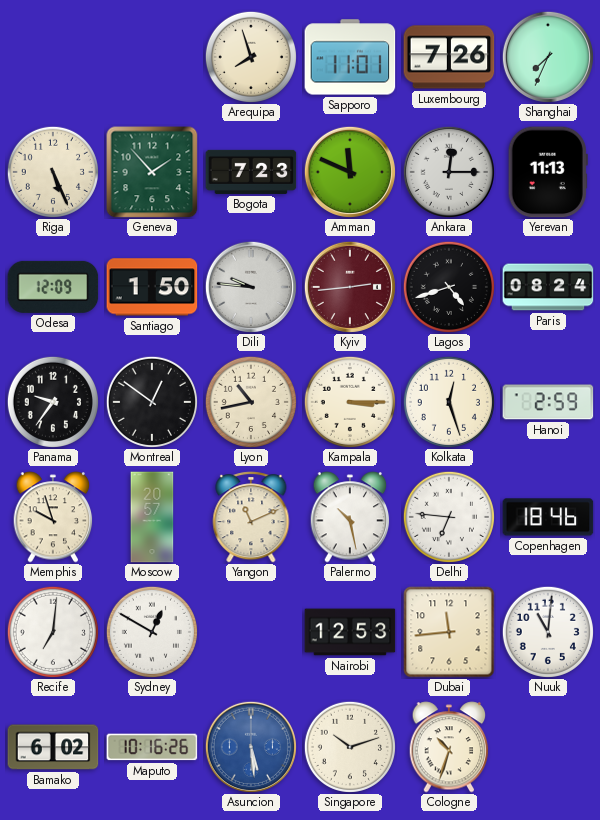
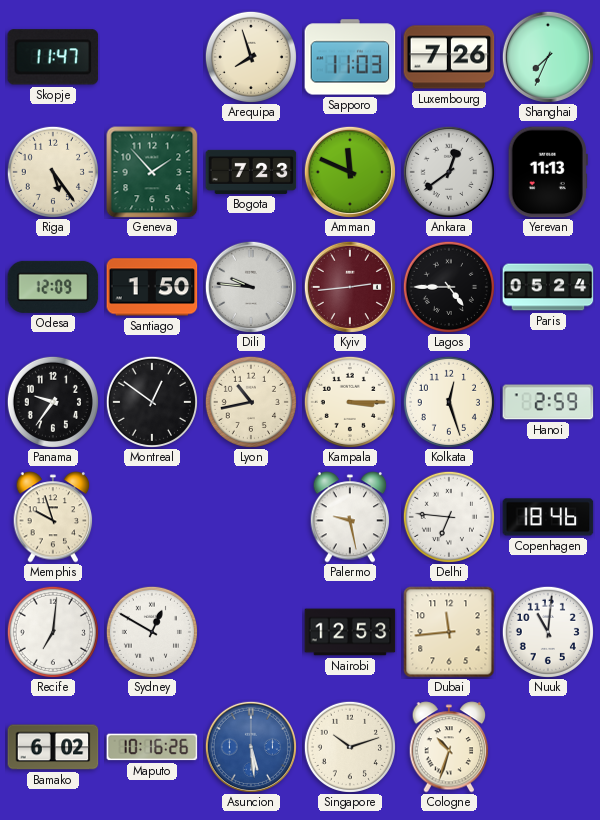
Skopje: none -> 11:47
Sapporo: 11:01 -> 11:03
Riga: 5:26 -> 5:24
Ankara: 12:15 -> 12:39
Lagos: 4:42 -> 4:45
Paris: 08:24 -> 05:24
Moscow: 20:57 -> none
Yangon: 11:11 -> none
Palermo: 10:28 -> 9:28
